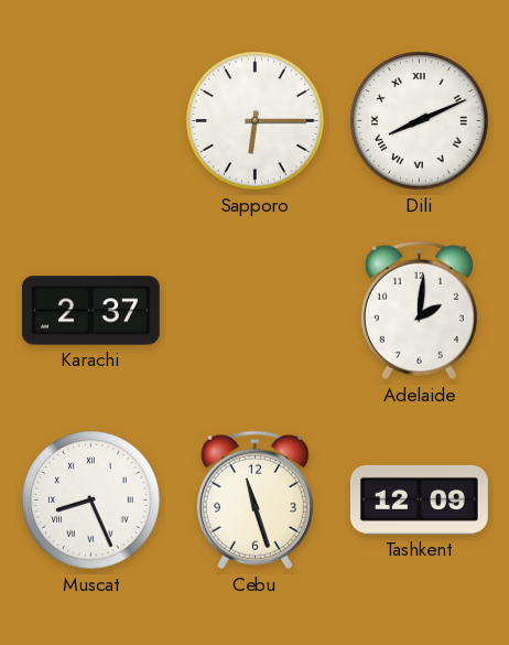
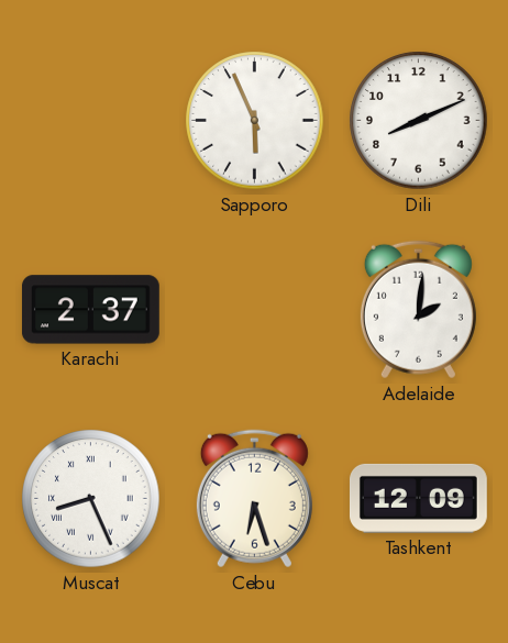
Sapporo: 6:15 -> 5:56
Dili numerals: Roman -> Arabic
Cebu: 11:27 -> 6:27
